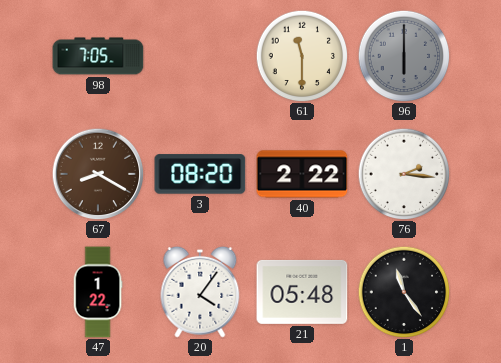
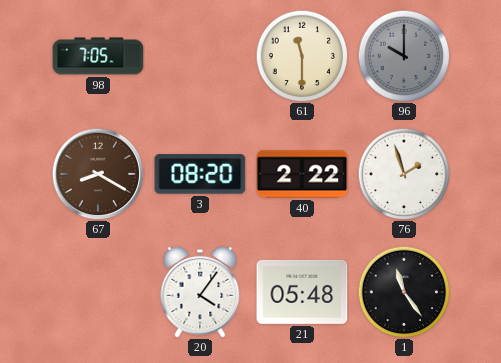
96: 6:00 -> 10:00
76: 2:16 -> 1:57
47: 1:22 -> none
